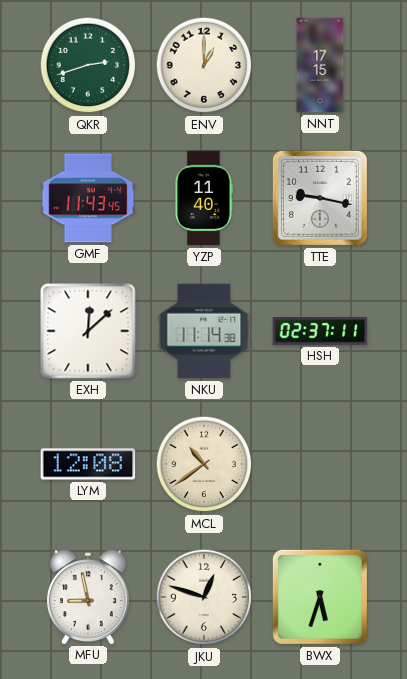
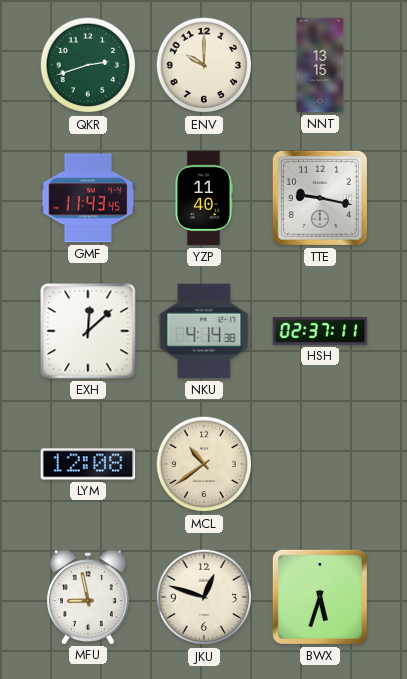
ENV: 1:00 -> 10:00
NNT: 17:15 -> 13:15
NKU: 11:14 -> 4:14
